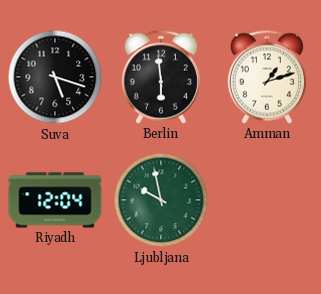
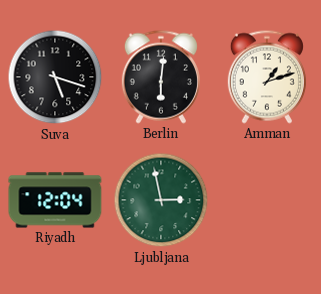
Berlin: 5:59 -> 6:01
Ljubljana: 9:58 -> 2:58
